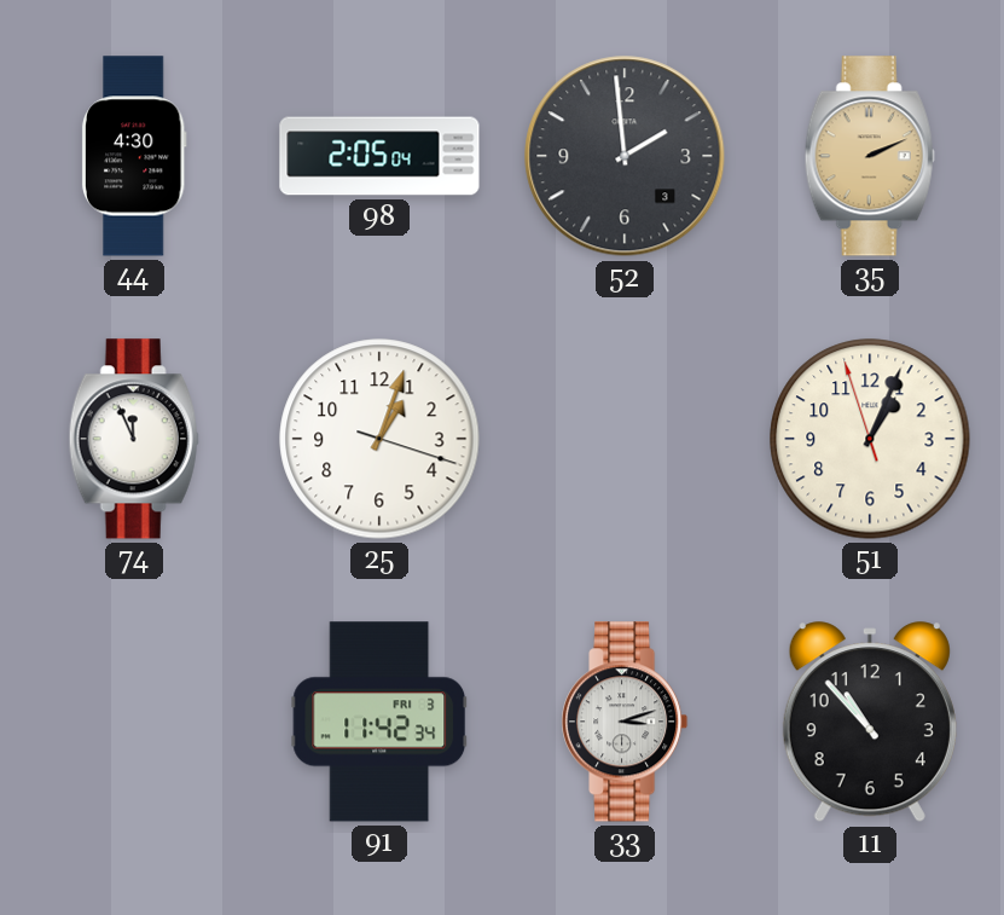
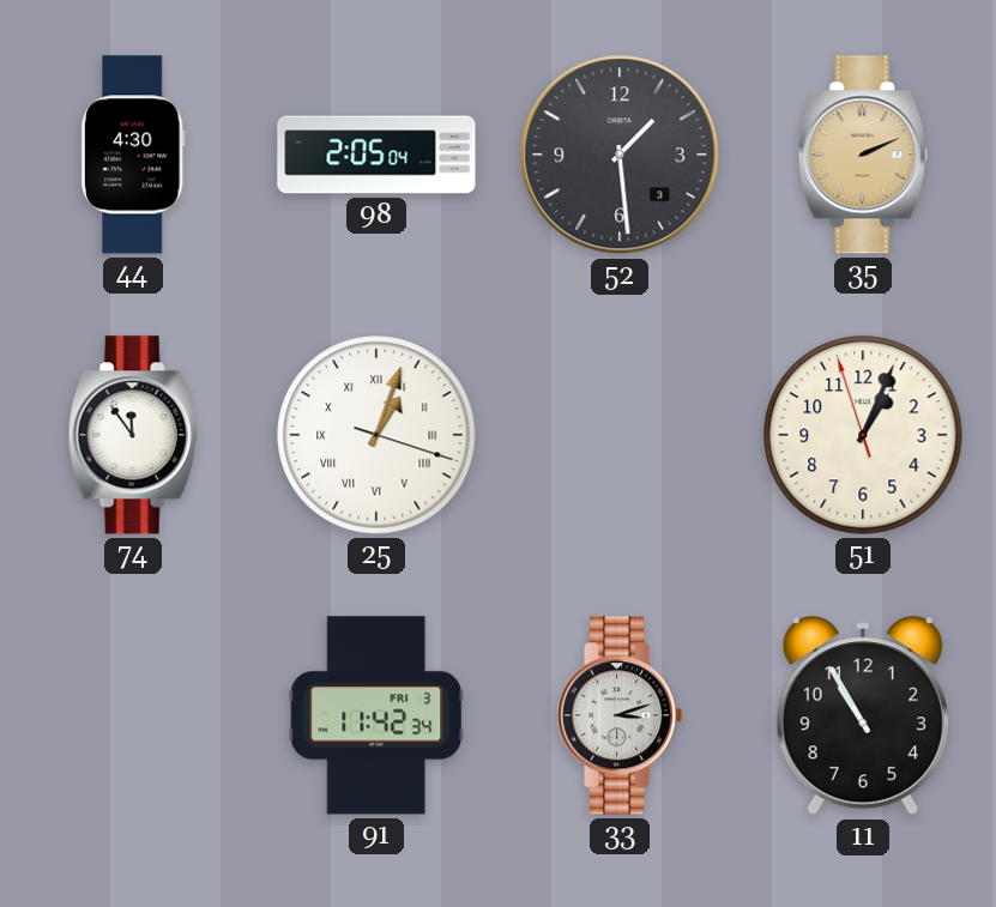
52: 1:59 -> 1:29
74: 11:56 -> 11:54
25 numerals: Arabic -> Roman
11: 10:53 -> 10:55
